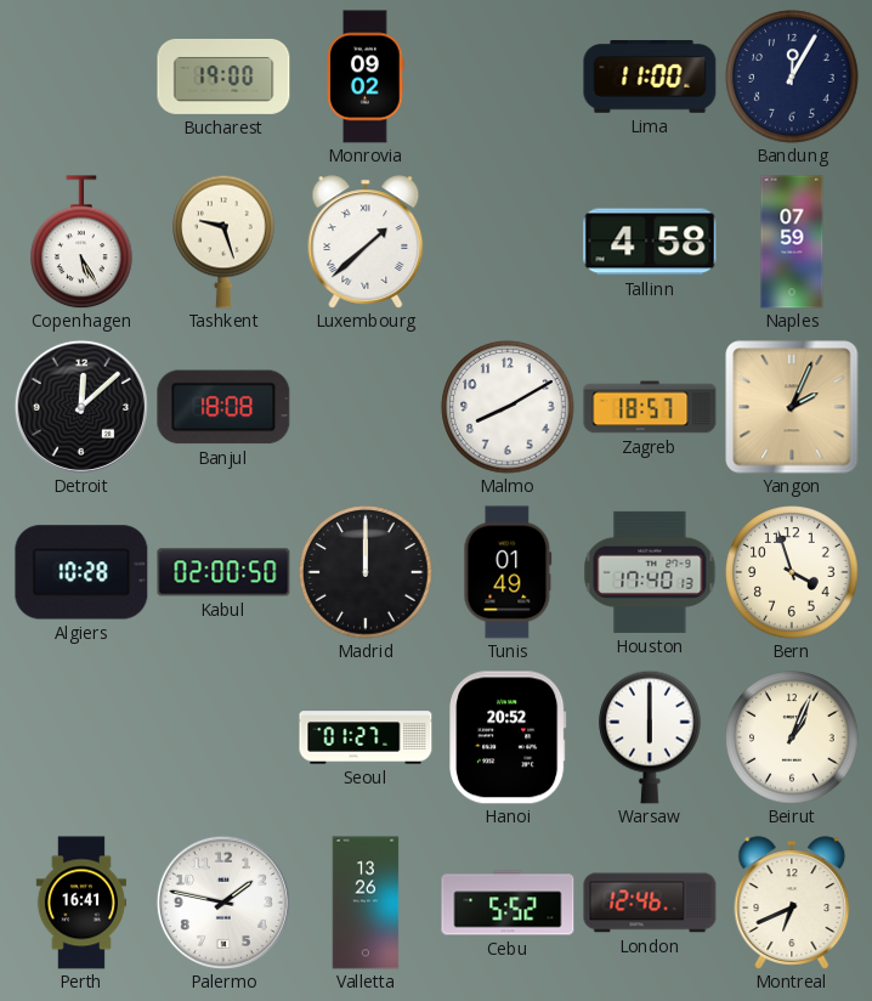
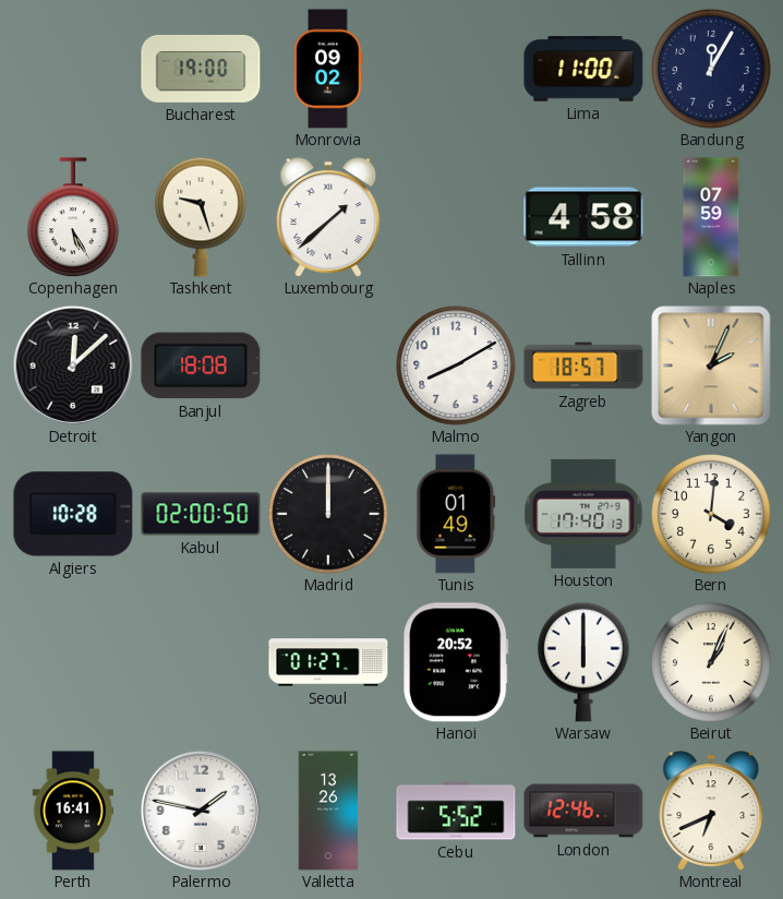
Bern: 3:57 -> 4:01
